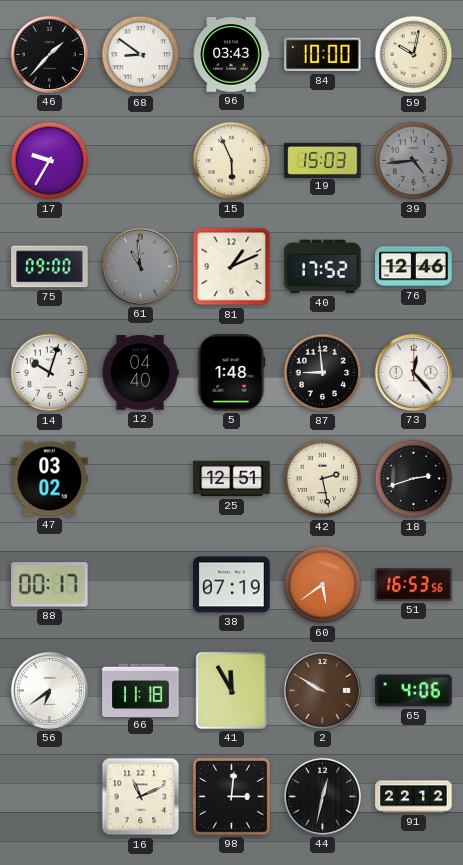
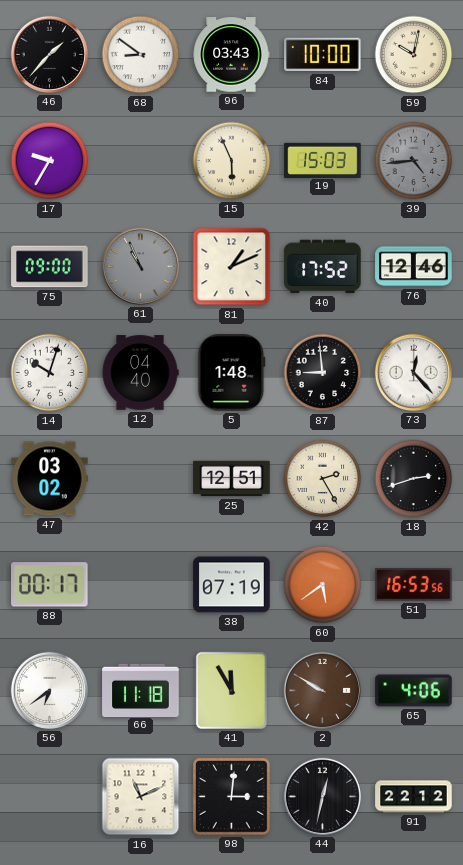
61: 10:59 -> 10:56
42: 2:28 -> 2:25
